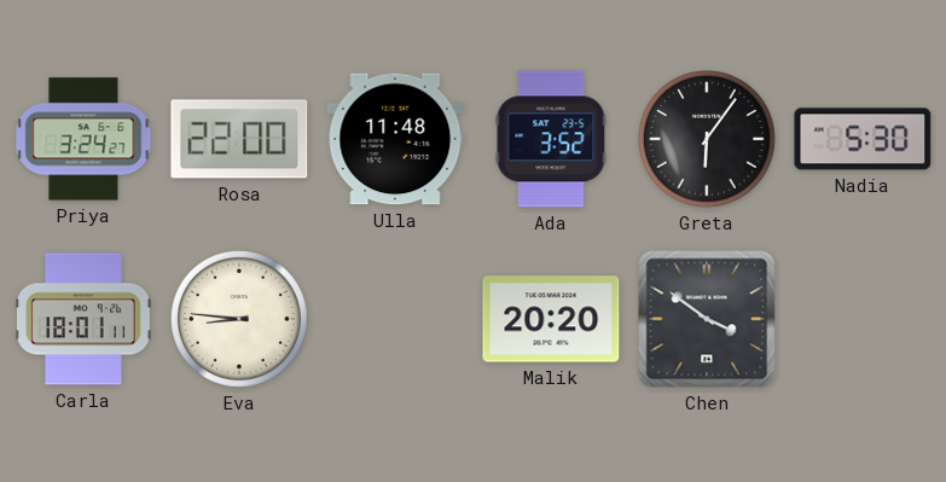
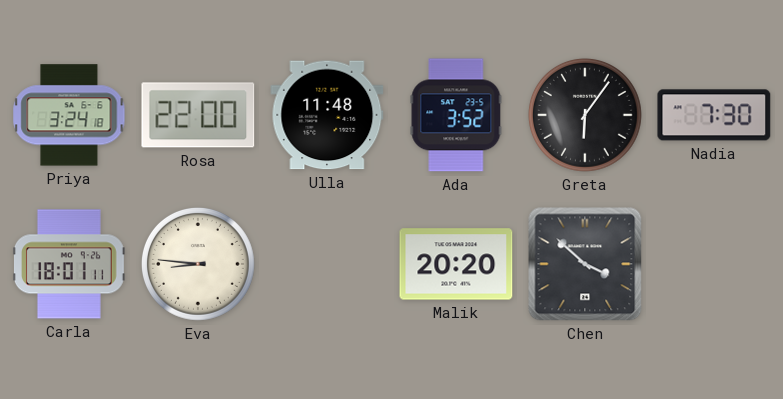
Priya: 3:24:27 -> 3:24:18
Nadia: 5:30 -> 7:30
Chen: 3:51 -> 3:52
